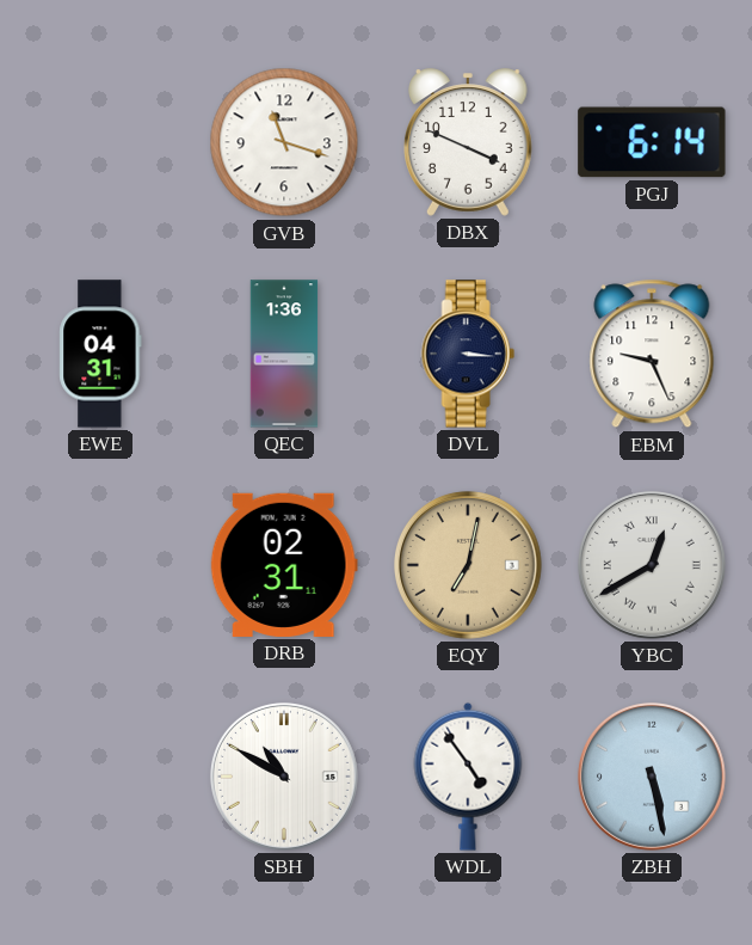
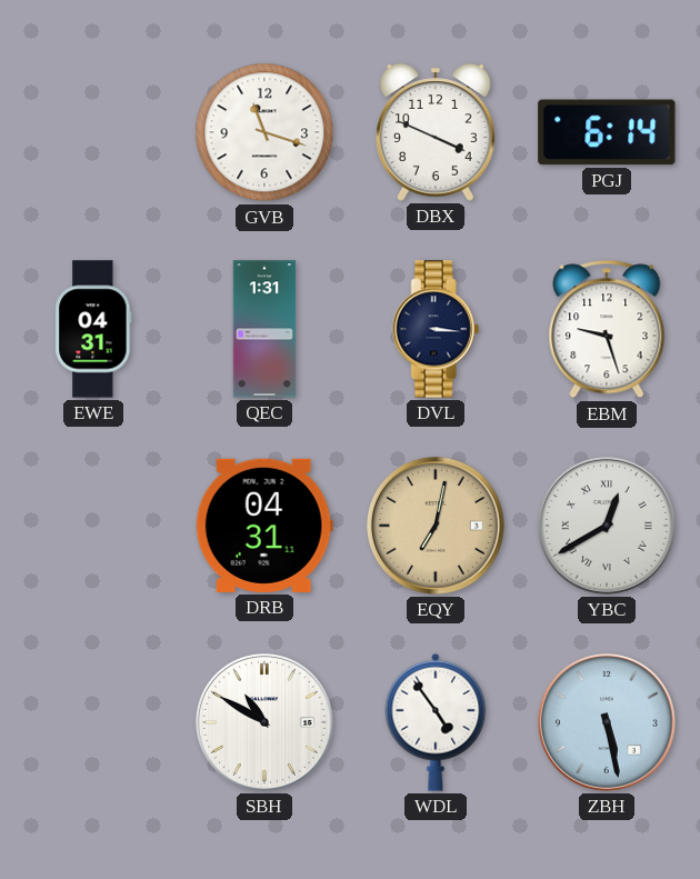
QEC: 1:36 -> 1:31
EBM: 9:26 -> 9:27
DRB: 02:31 -> 04:31
